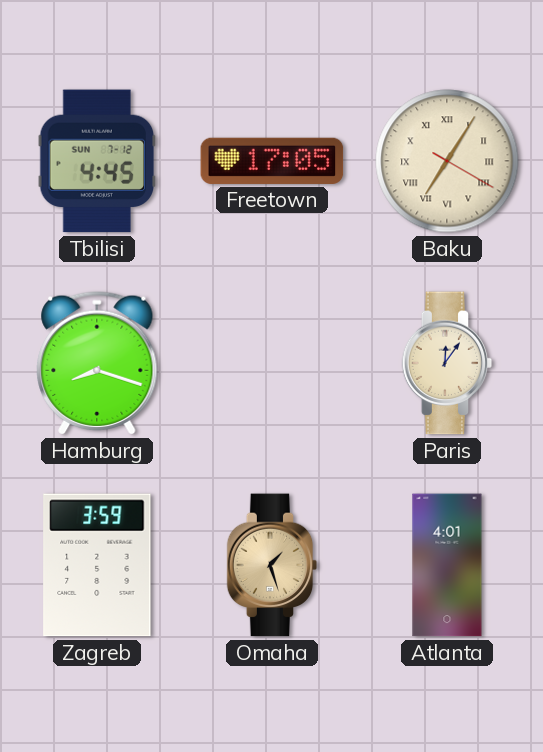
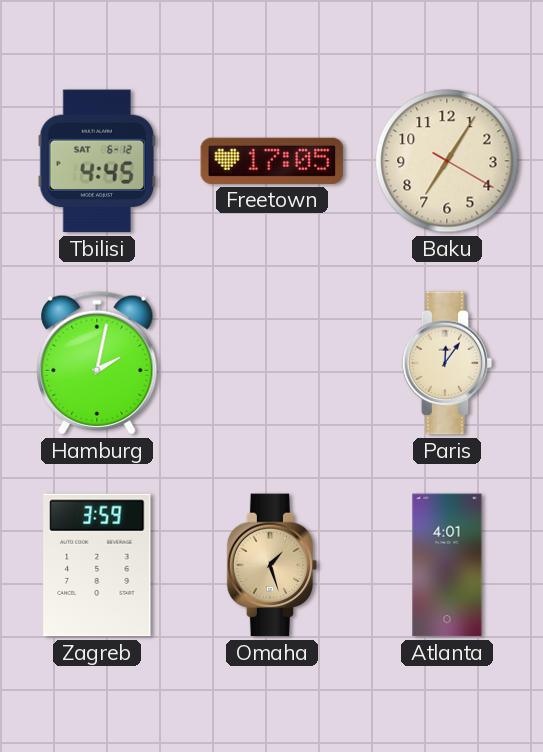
Tbilisi date: SUN 7-12 -> SAT 6-12
Baku numerals: Roman -> Arabic
Hamburg: 8:18 -> 2:02
